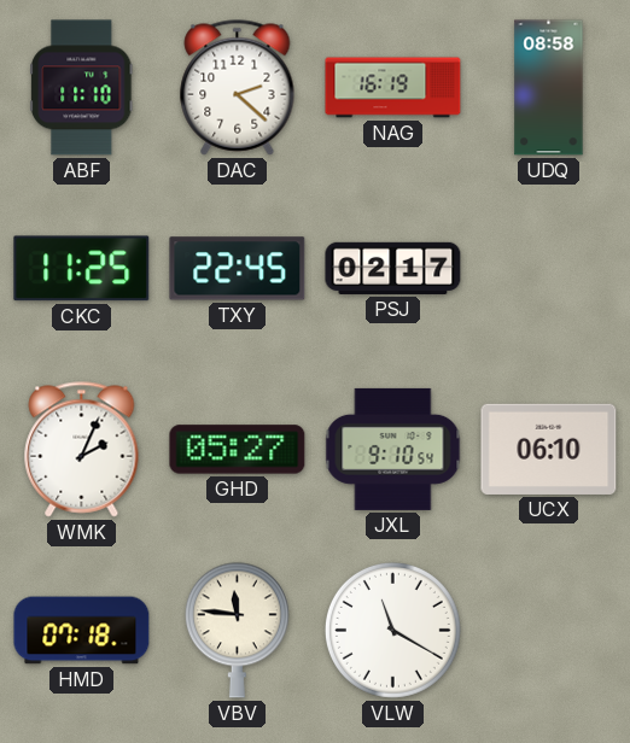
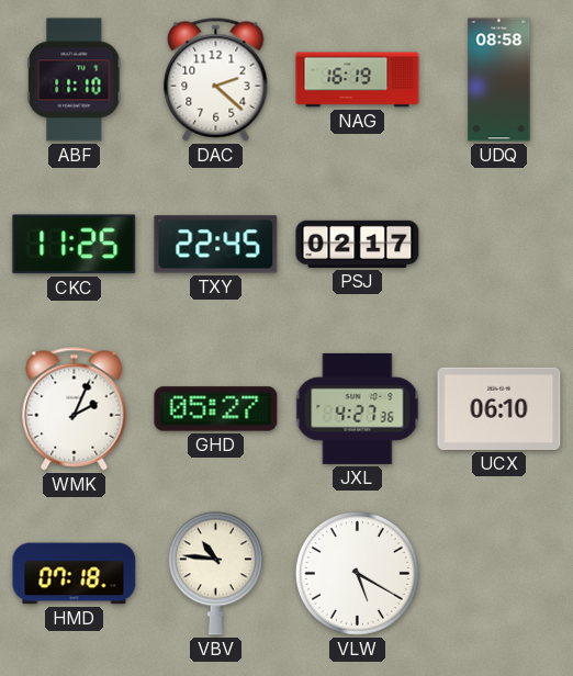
JXL: 9:10 -> 4:27
VBV: 11:46 -> 10:46
VLW: 11:20 -> 5:20
